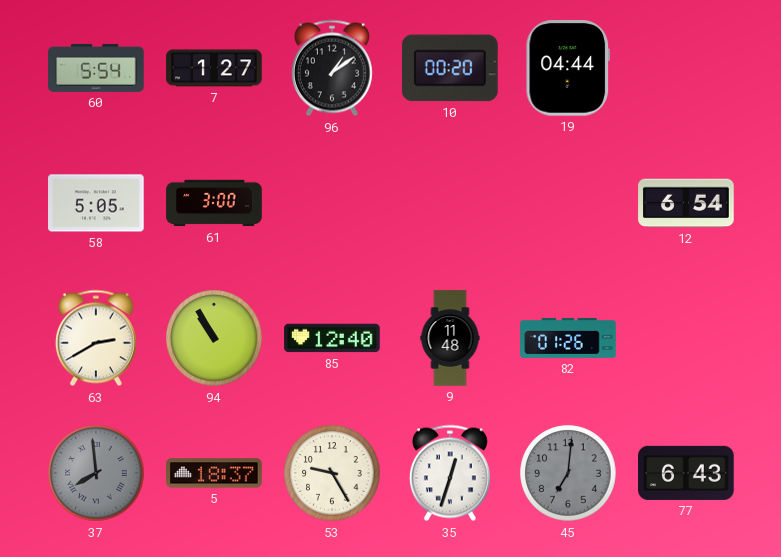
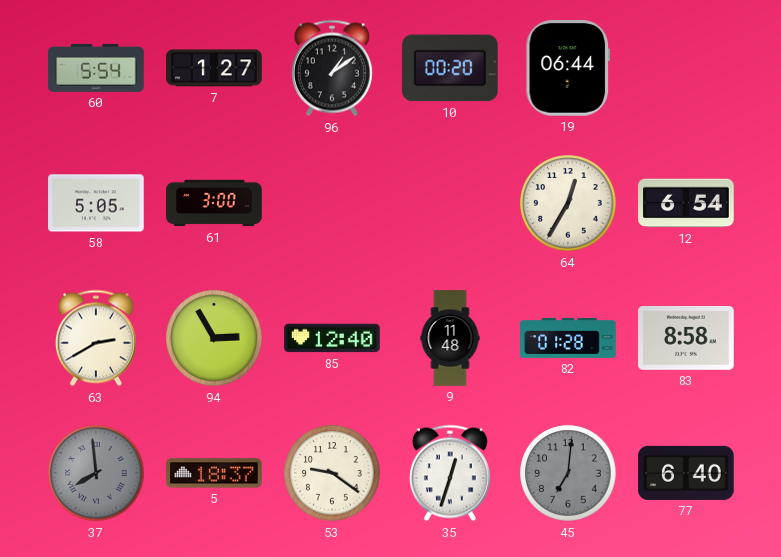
19: 04:44 -> 06:44
64: none -> 12:35
94: 10:55 -> 2:55
82: 01:26 -> 01:28
83: none -> 8:58
53: 9:25 -> 9:21
77: 6:43 -> 6:40
